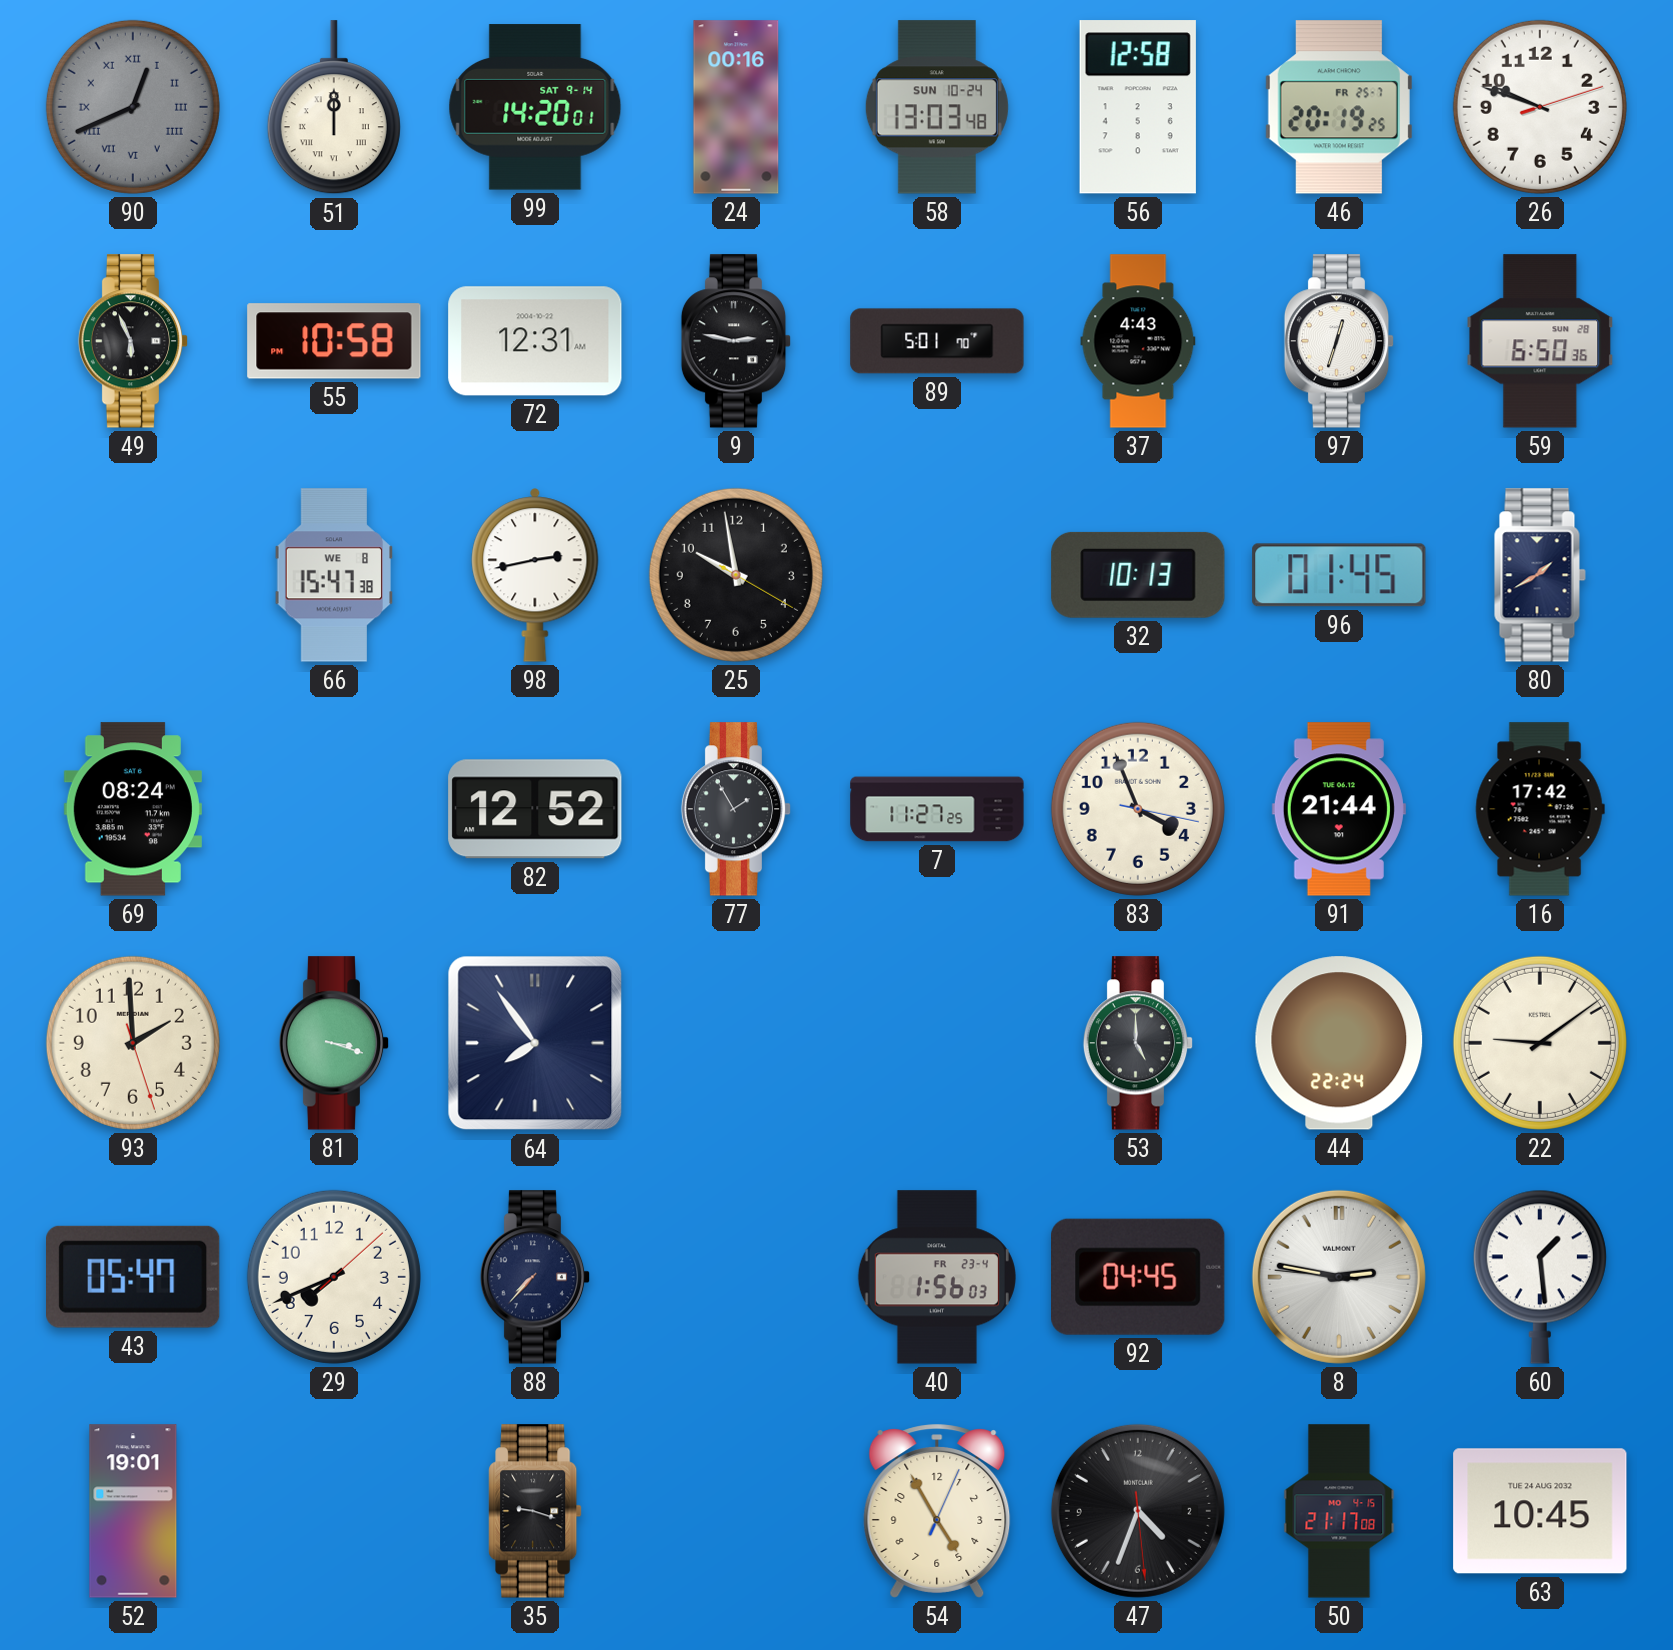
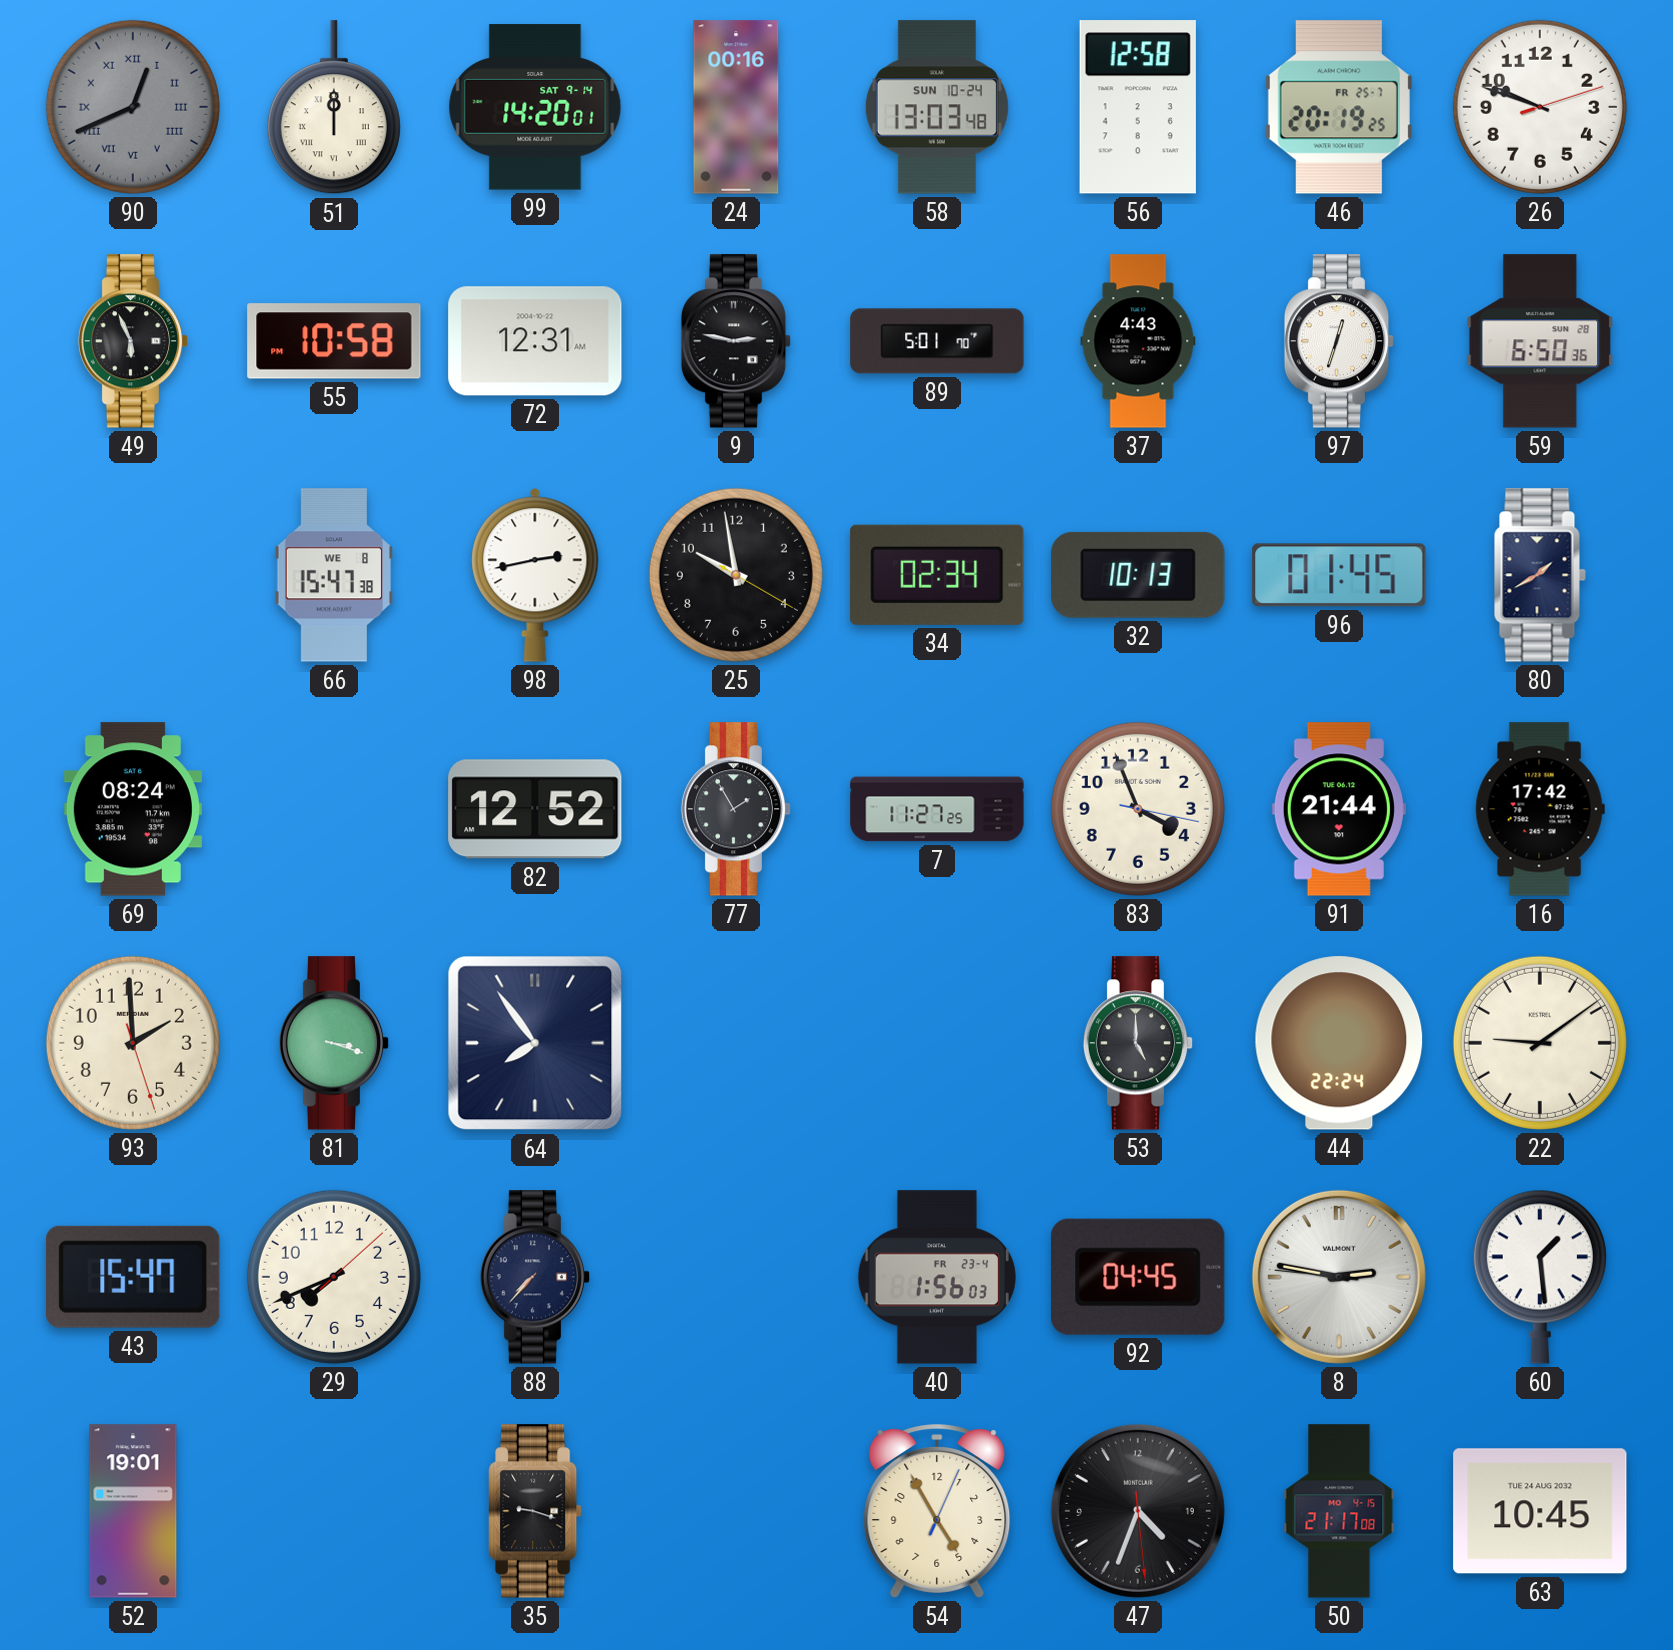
34: none -> 02:34
43: 05:47 -> 15:47
47 date: 2 -> 19
